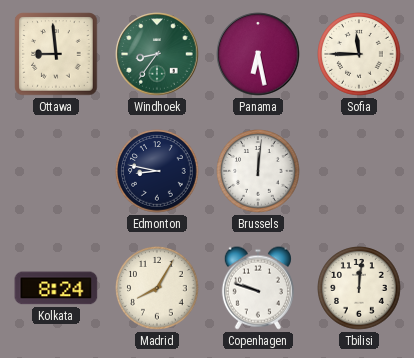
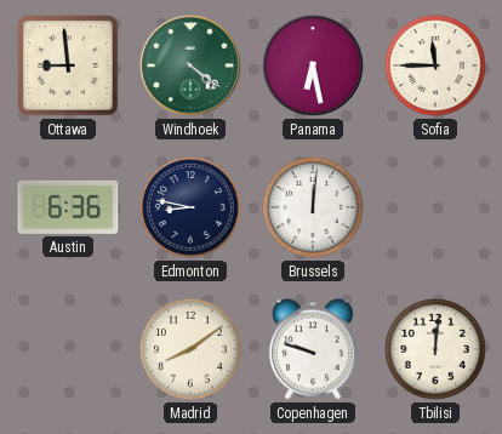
Windhoek: 8:36 -> 4:21
Austin: none -> 6:36
Kolkata: 8:24 -> none
Madrid: 8:05 -> 8:09
